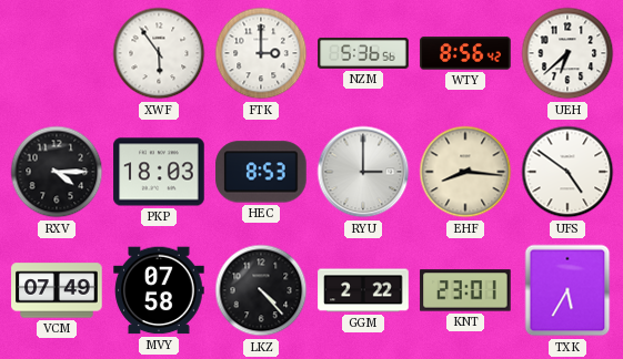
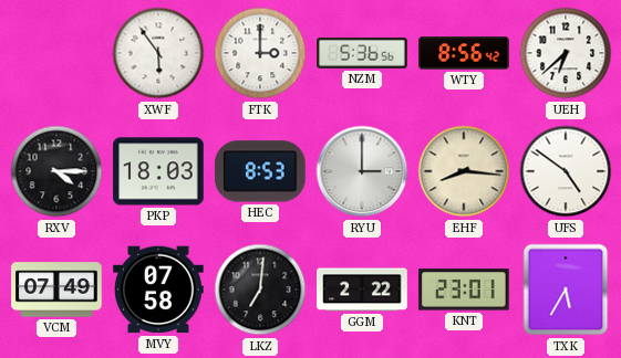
LKZ: 4:23 -> 7:01
